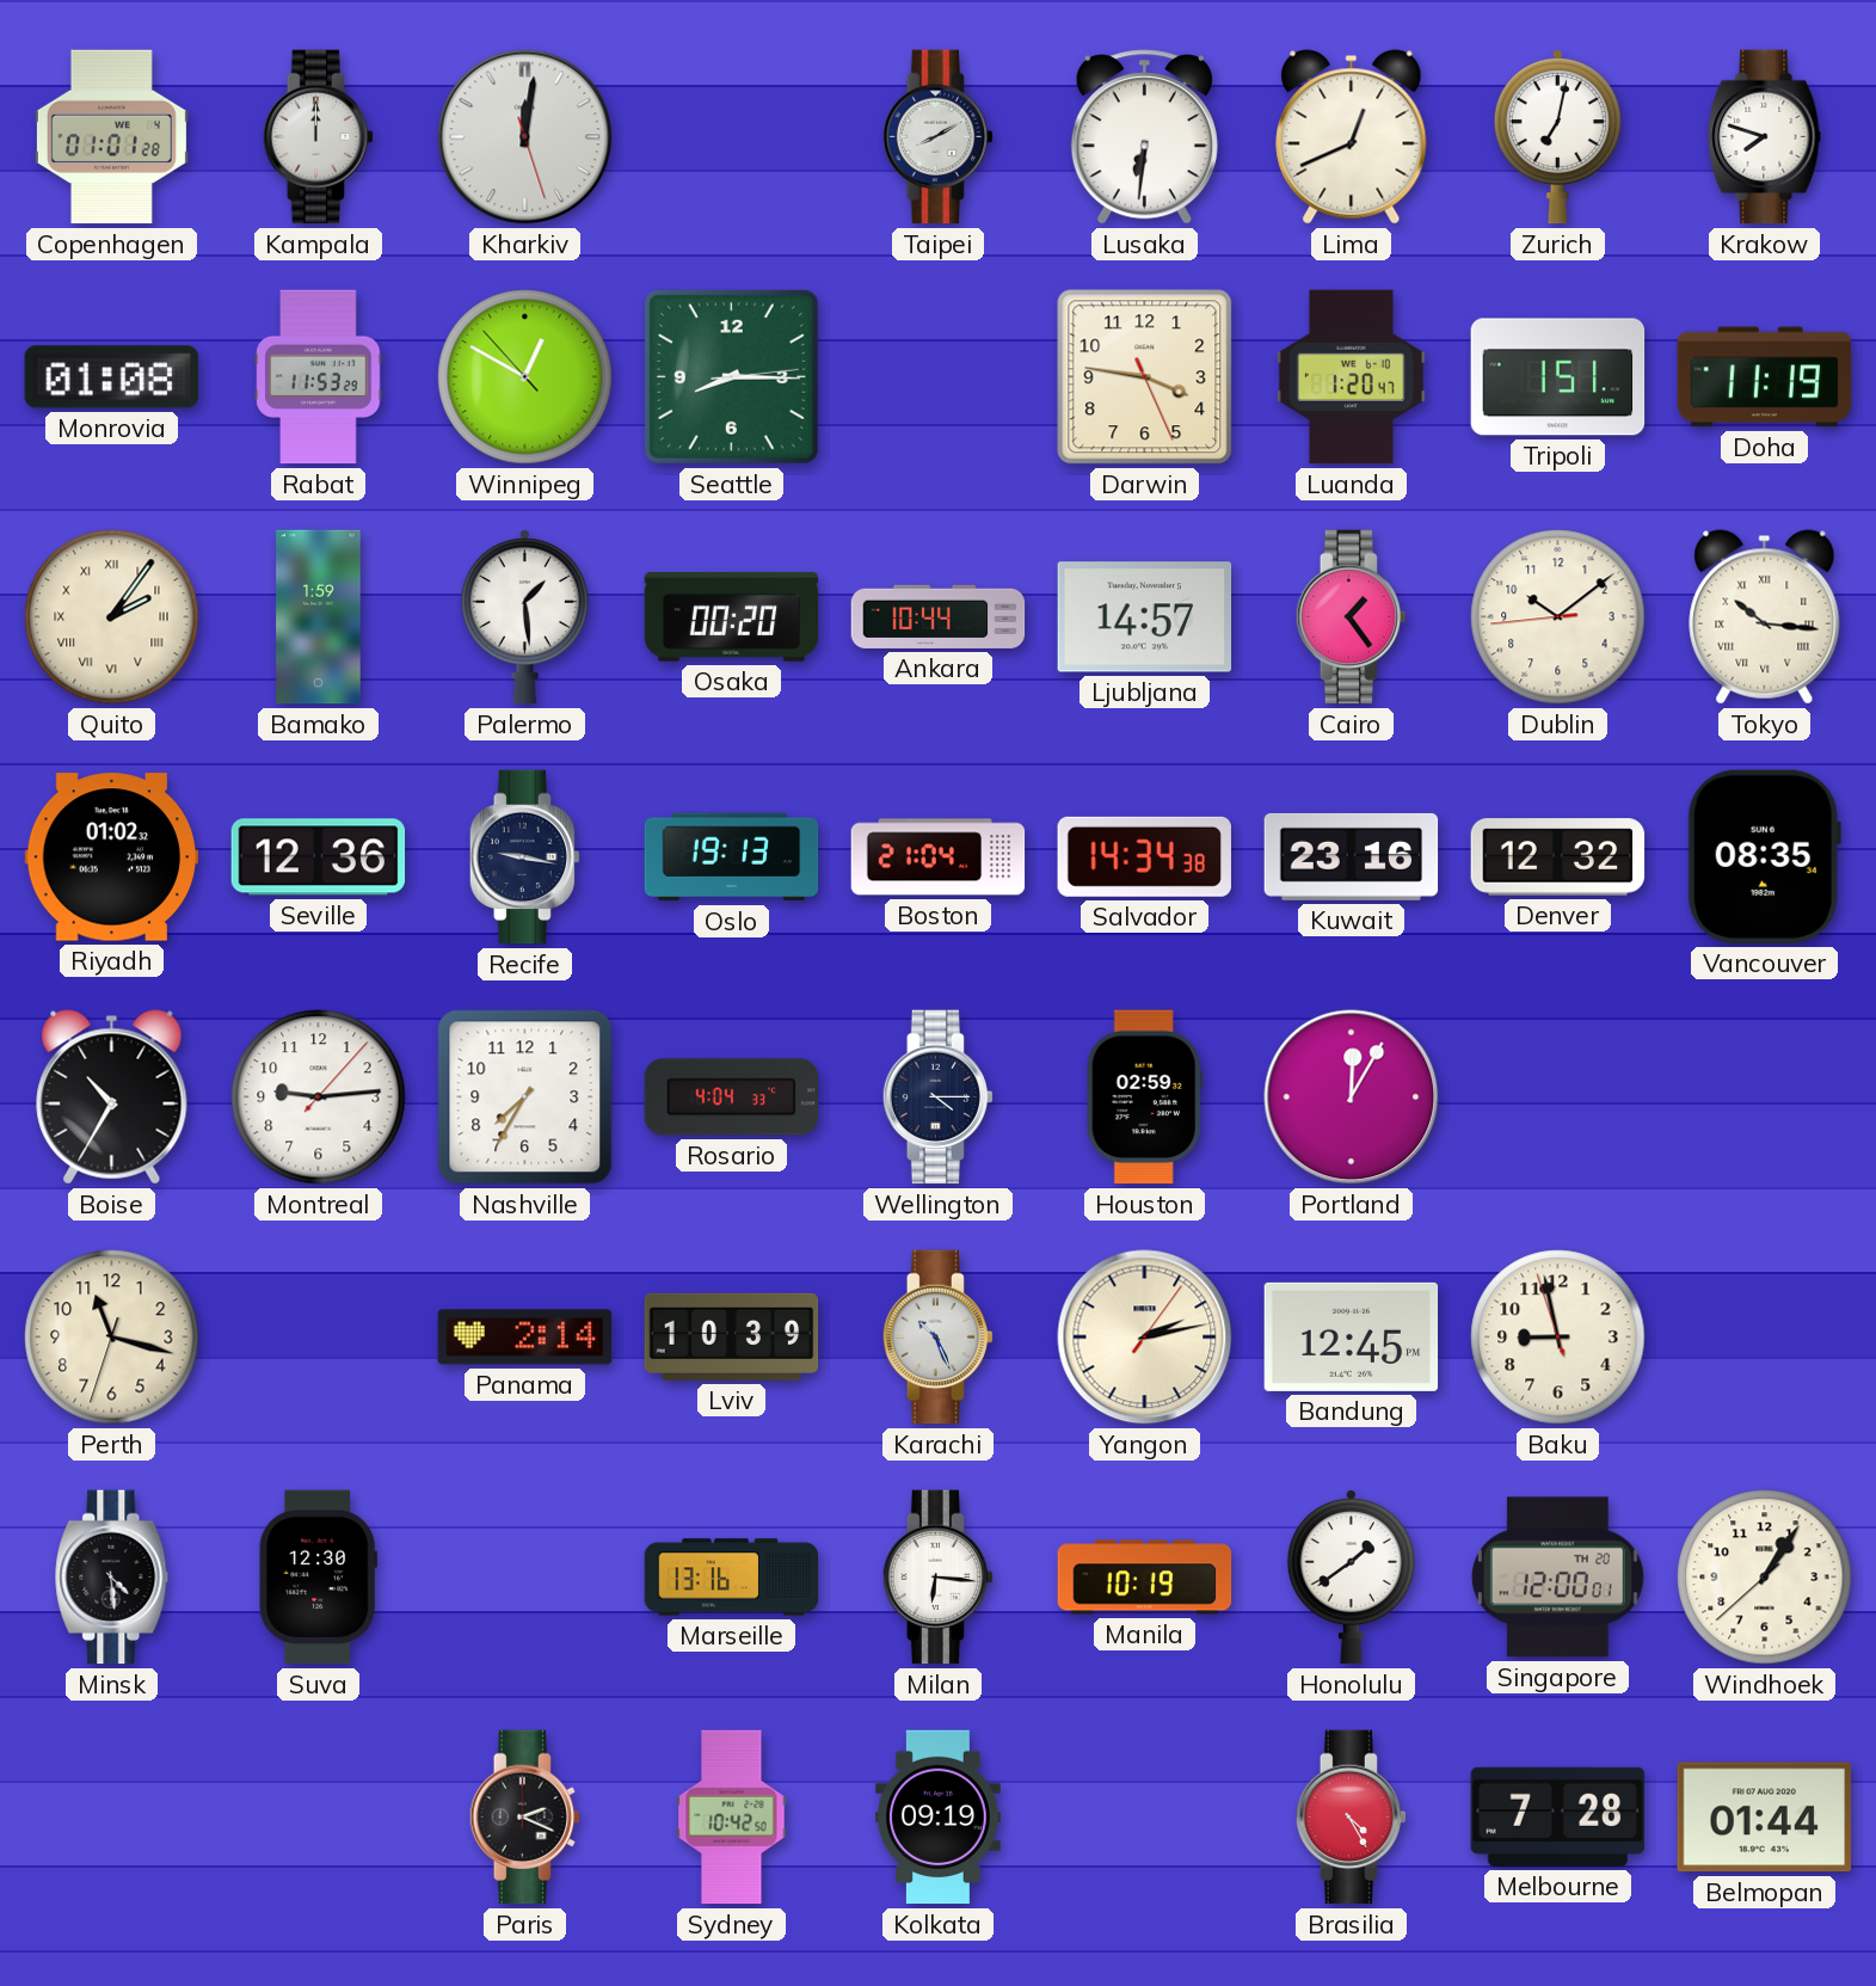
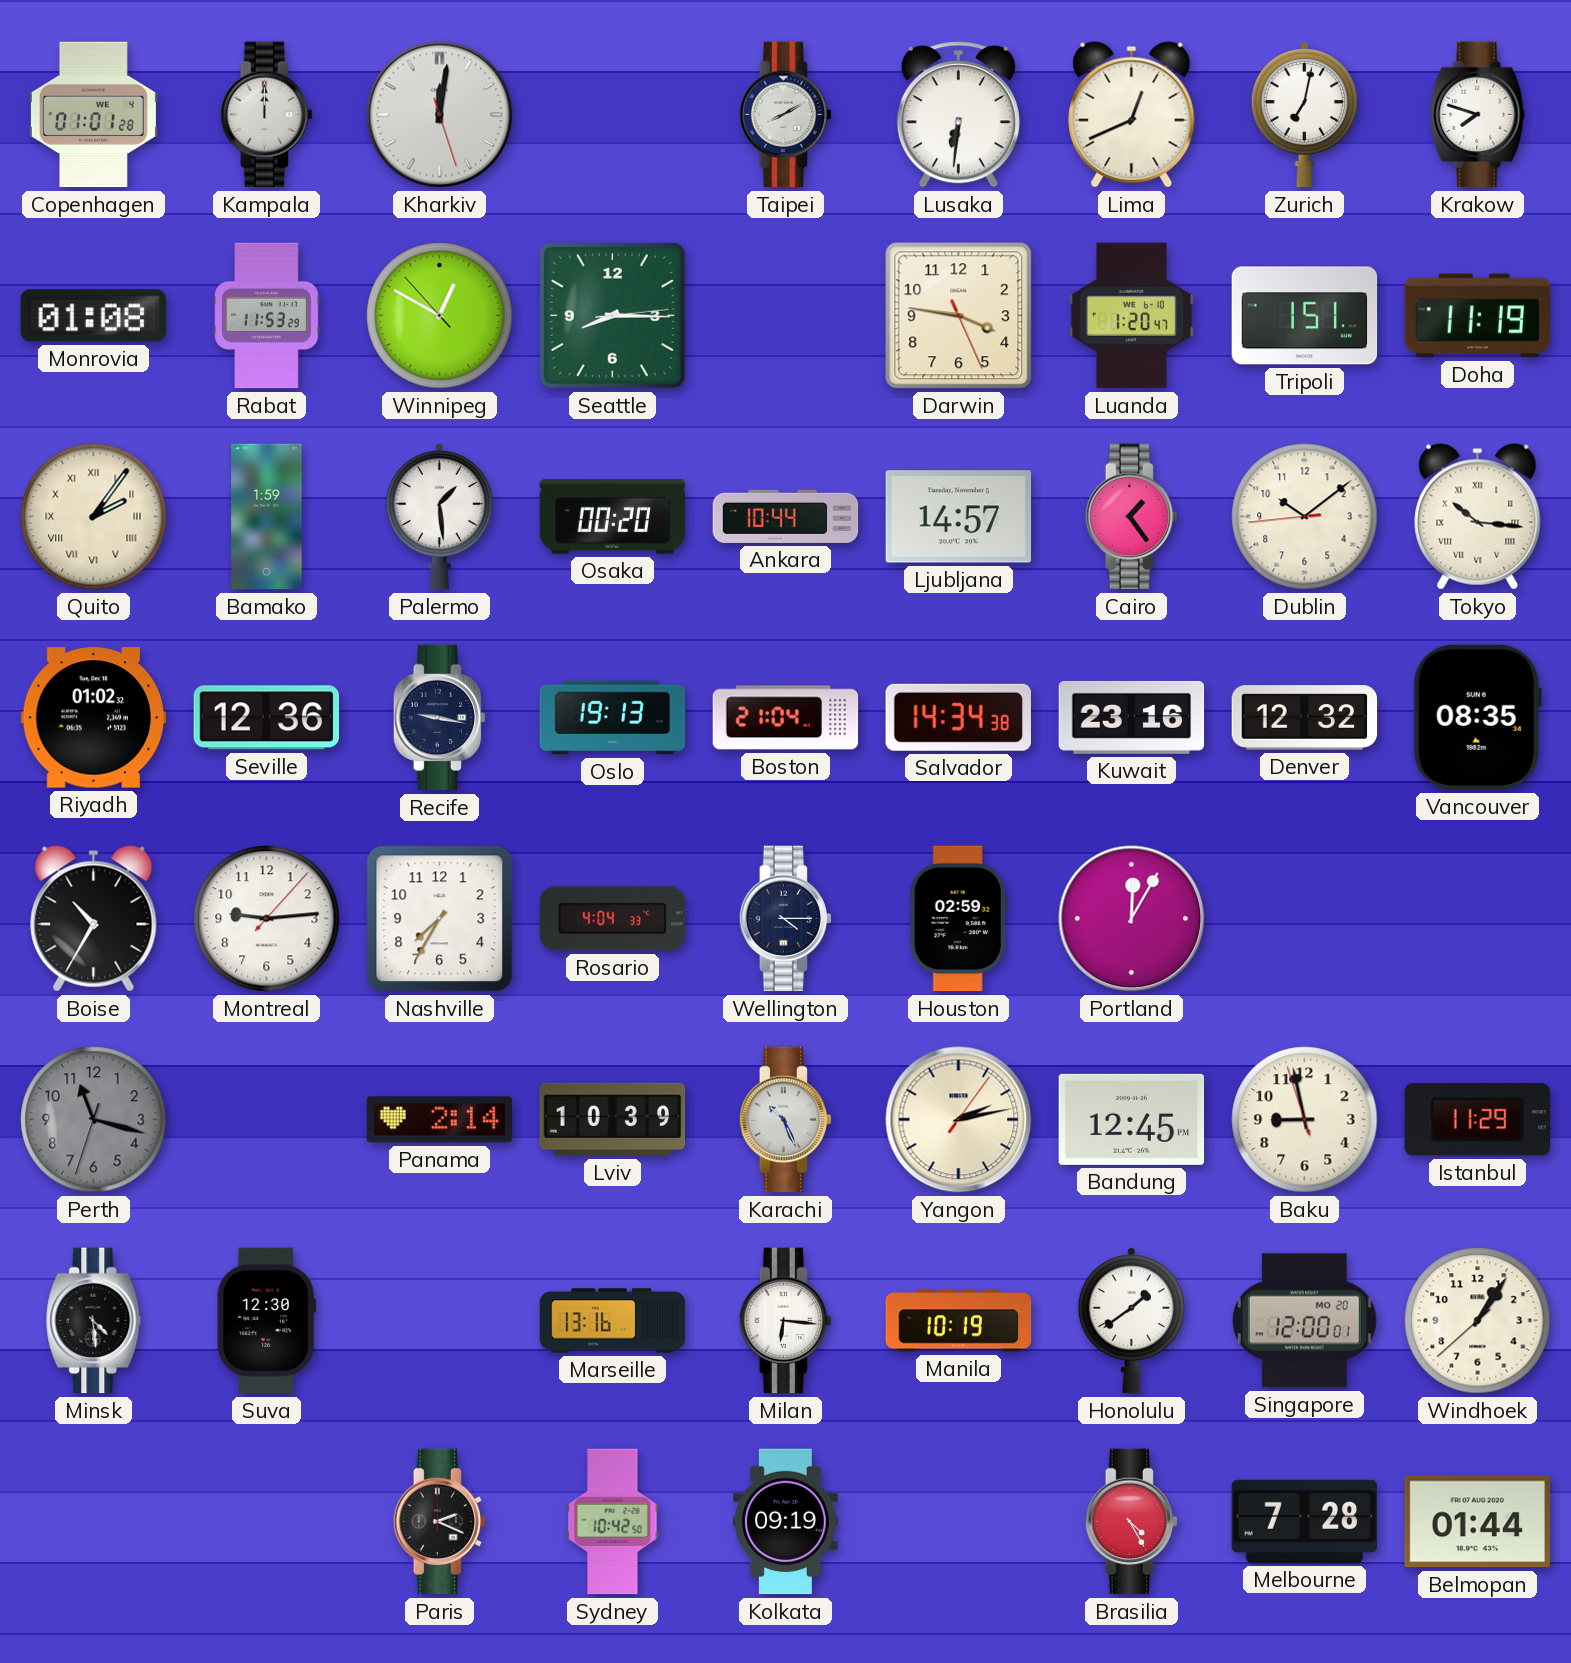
Perth dial: cream -> grey
Istanbul: none -> 11:29
Singapore date: TH 20 -> MO 20
